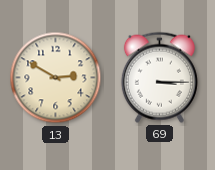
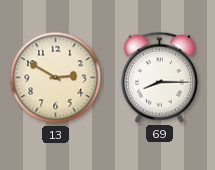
69: 3:15 -> 8:15
